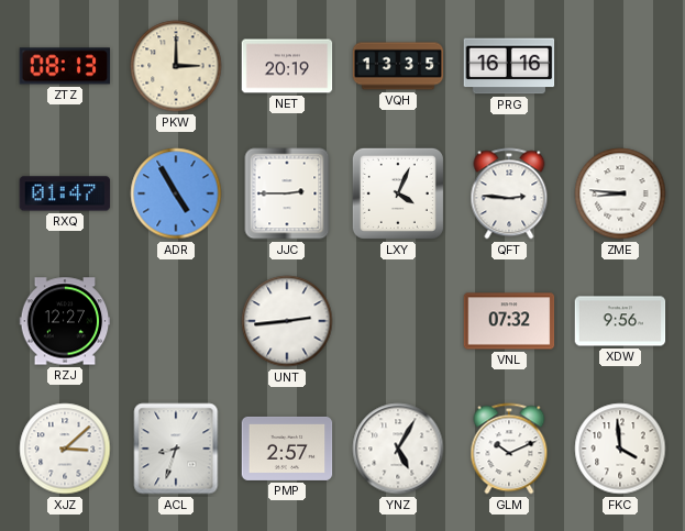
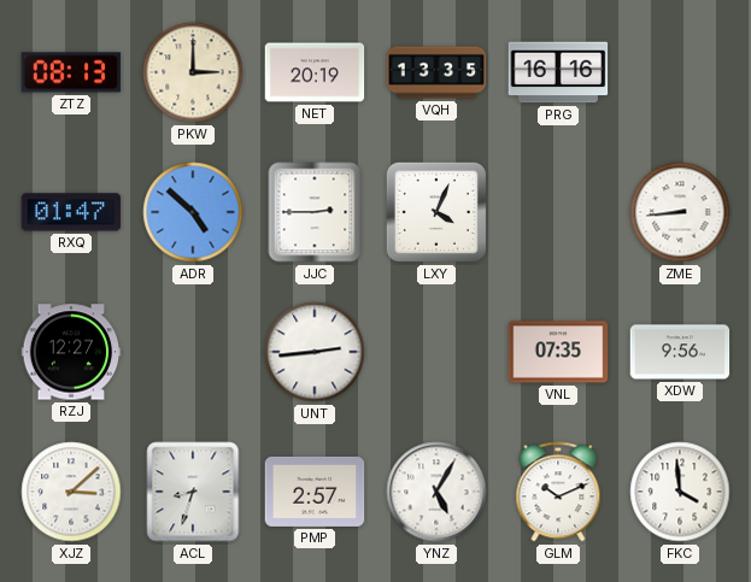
ADR: 4:55 -> 4:52
QFT: 2:46 -> none
ZME: 8:46 -> 8:44
VNL: 07:32 -> 07:35
